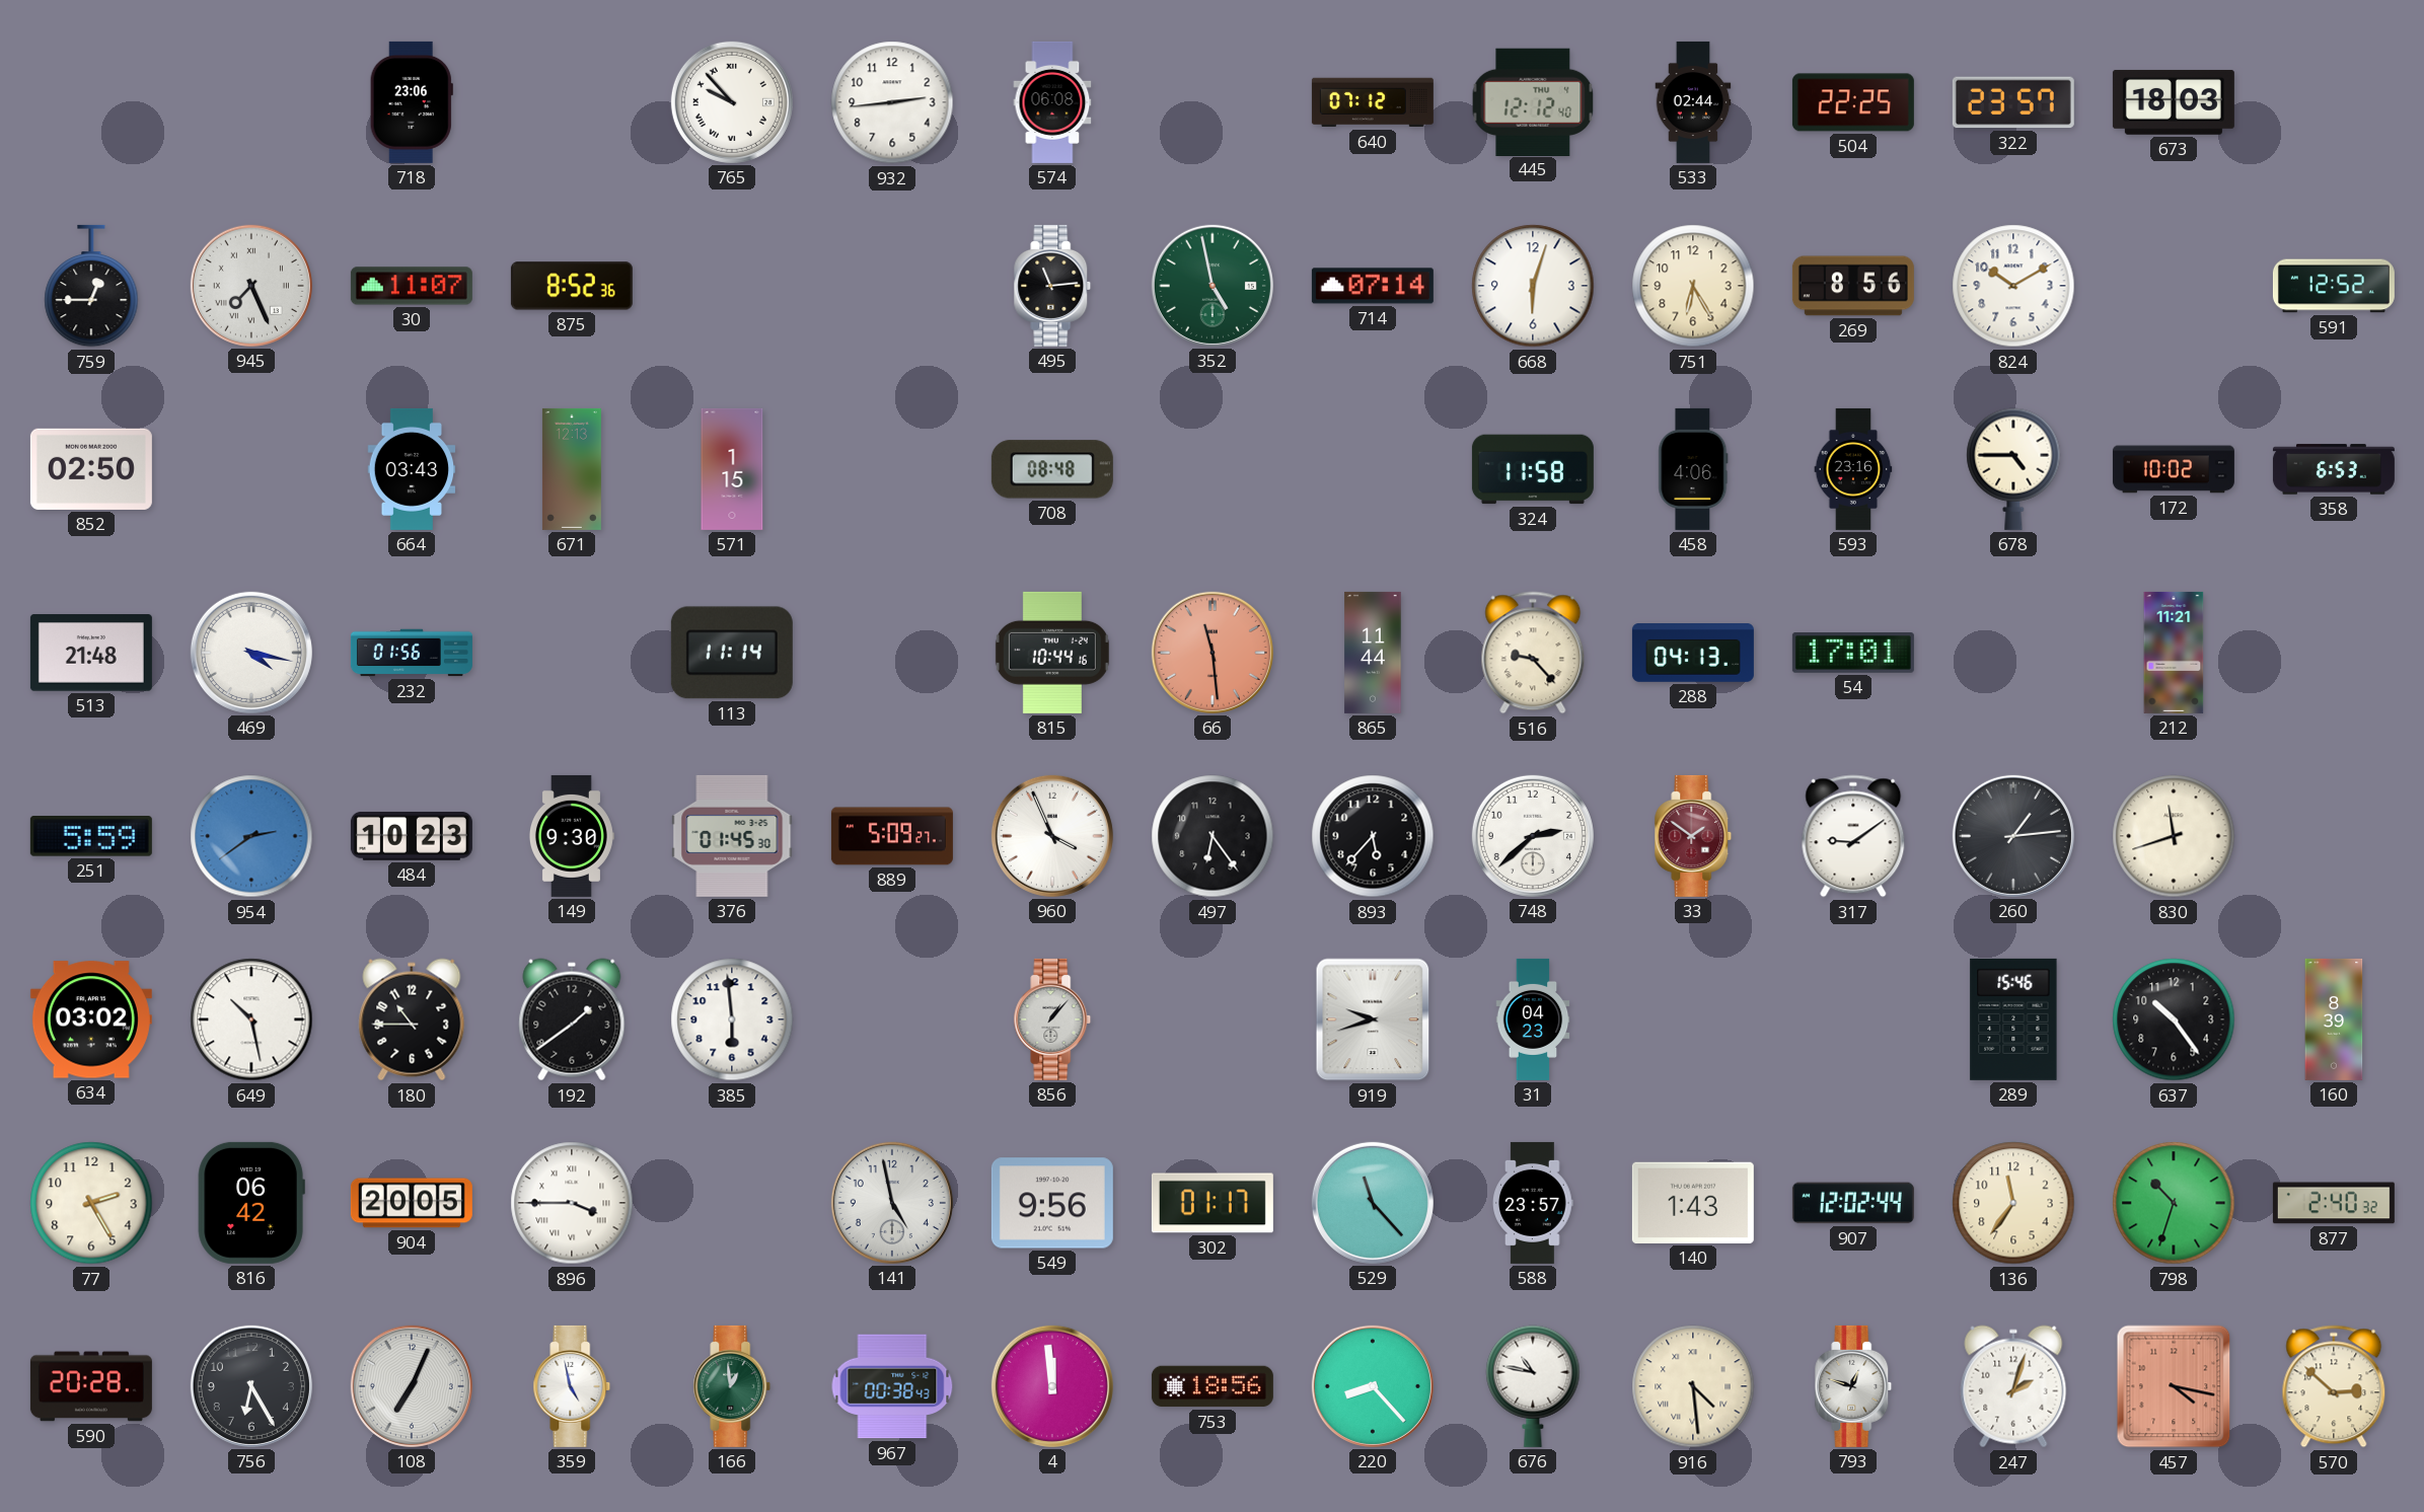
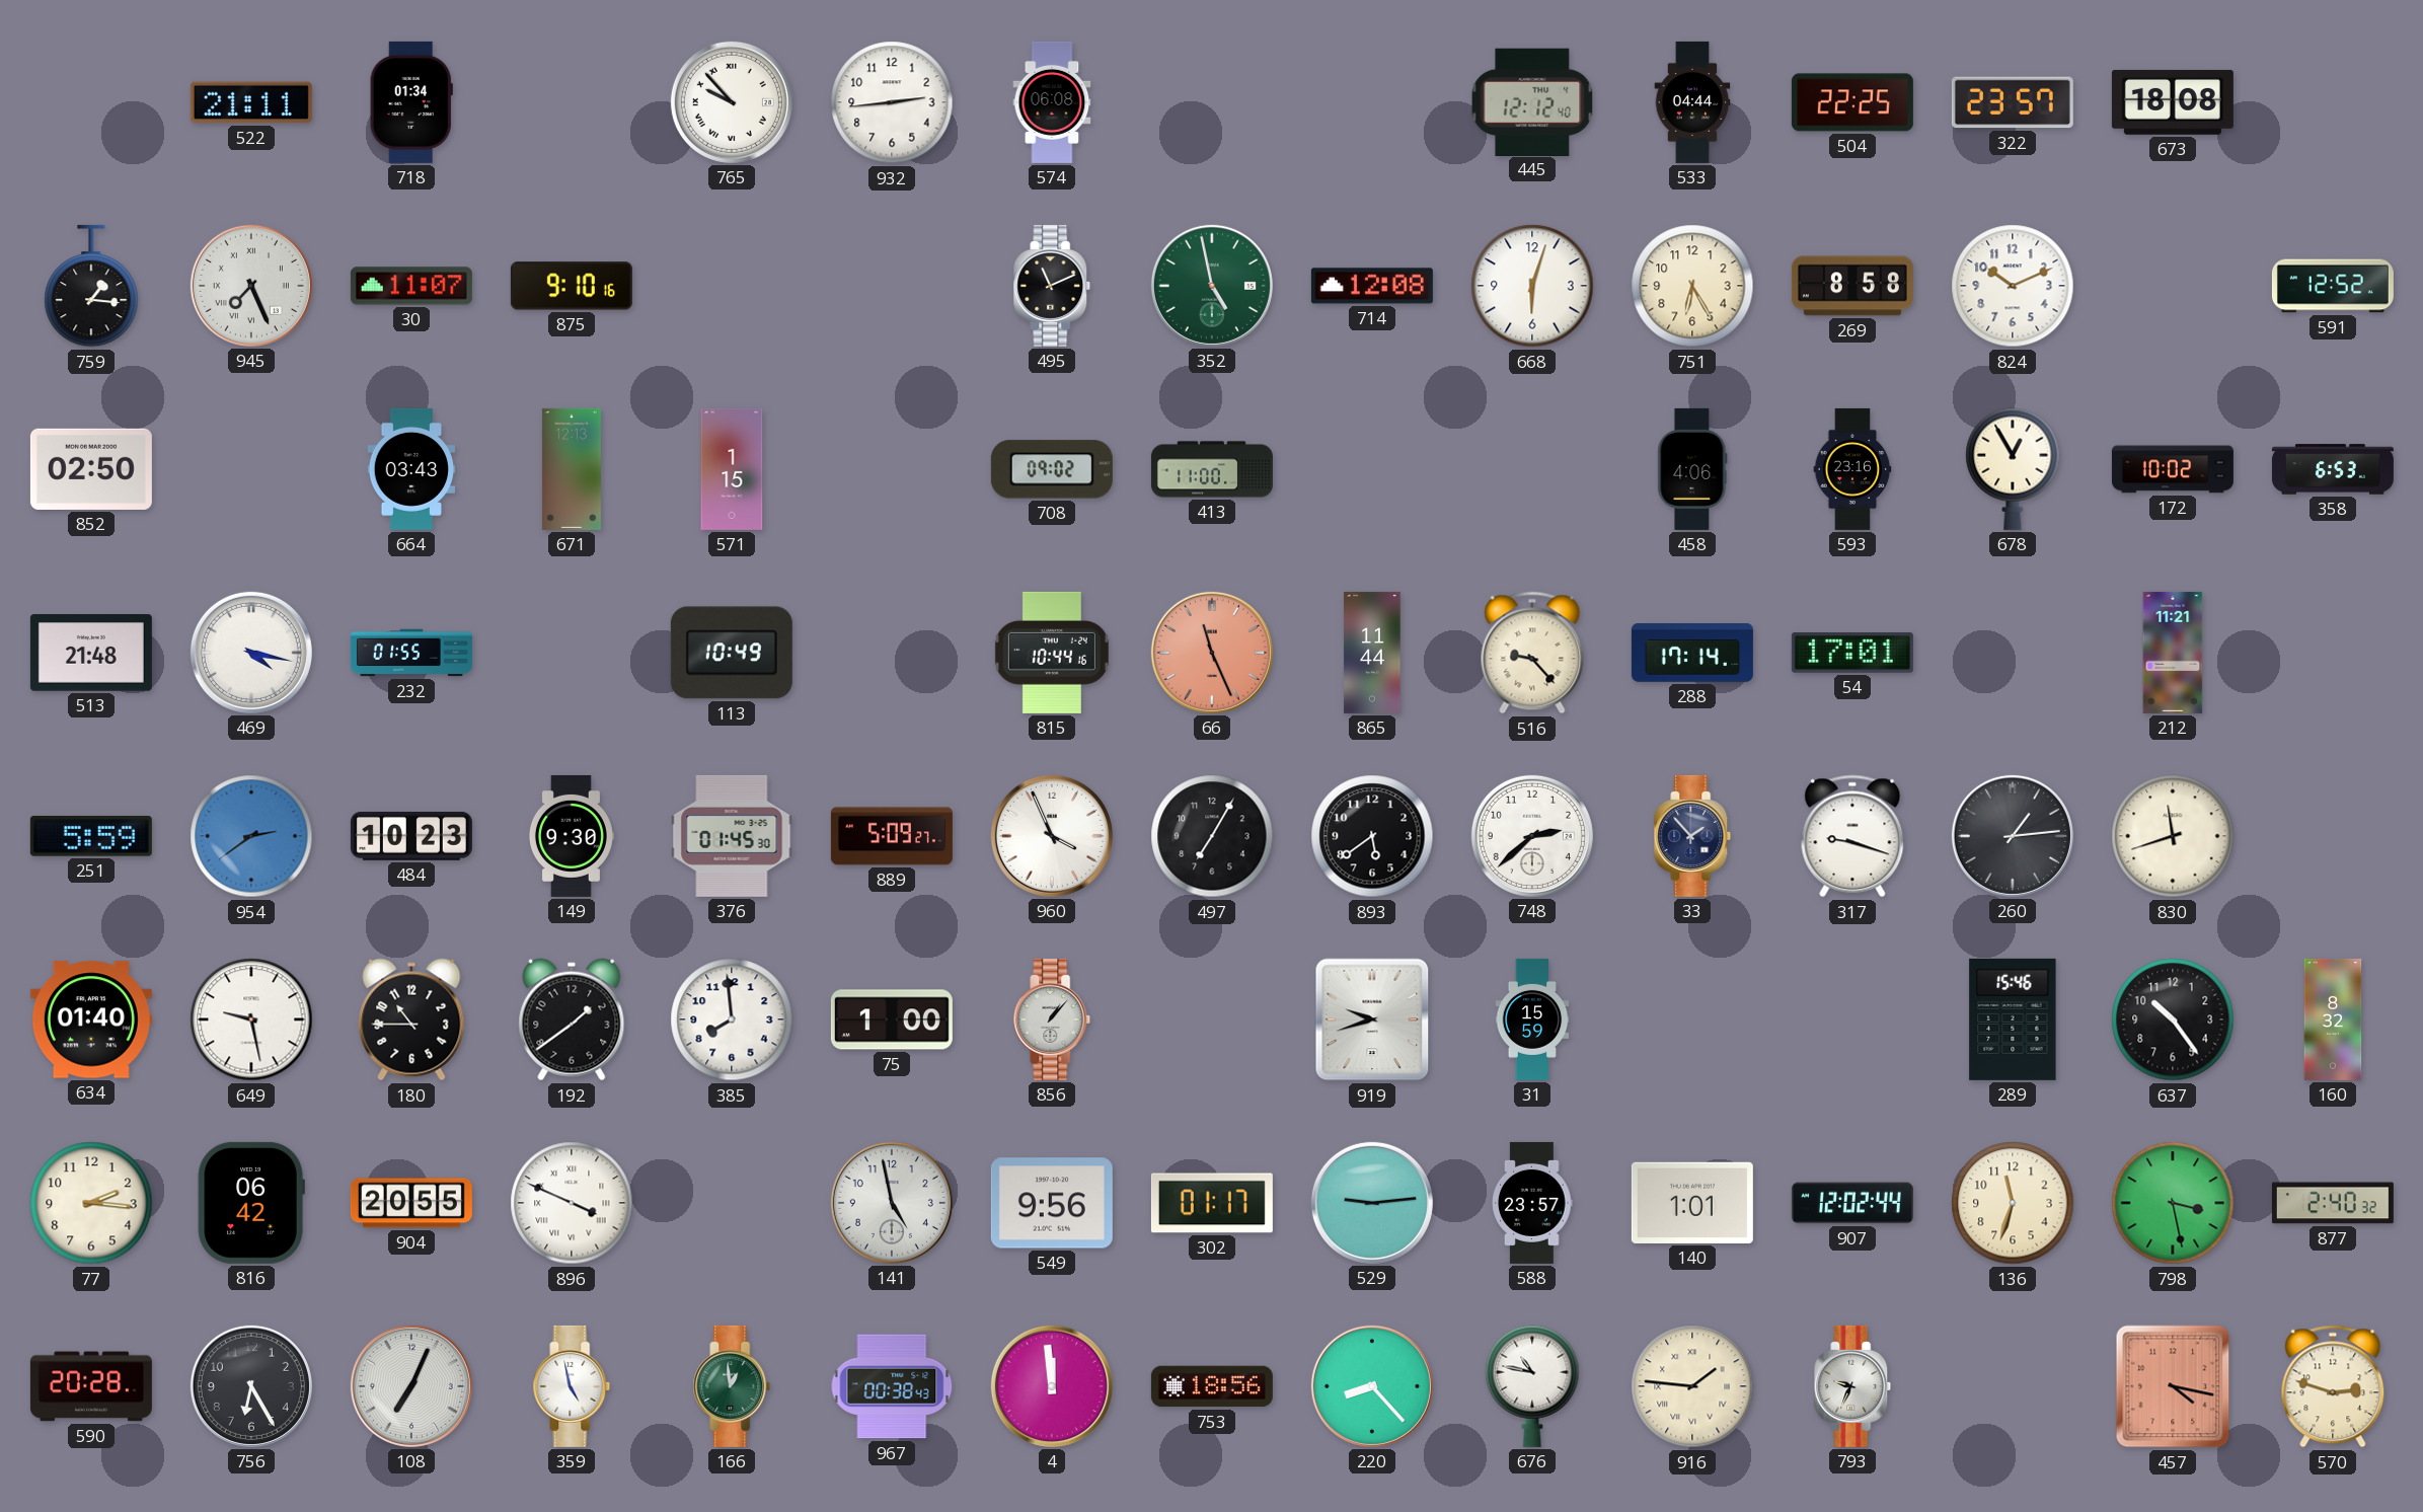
522: none -> 21:11
718: 23:06 -> 01:34
640: 07:12 -> none
533: 02:44 -> 04:44
673: 18:03 -> 18:08
759: 12:45 -> 1:16
875: 8:52 -> 9:10
495: 11:14 -> 11:11
714: 07:14 -> 12:08
269: 8:56 -> 8:58
824: 10:10 -> 10:11
708: 08:48 -> 09:02
413: none -> 11:00
324: 11:58 -> none
678: 4:45 -> 12:55
232: 01:56 -> 01:55
113: 11:14 -> 10:49
66: 11:29 -> 11:26
288: 04:13 -> 17:14
497: 6:24 -> 7:05
893: 5:37 -> 5:39
33: 1:51 -> 1:53
33 dial: burgundy -> navy
317: 9:09 -> 9:18
634: 03:02 -> 01:40
649: 10:28 -> 9:28
385: 5:59 -> 7:59
75: none -> 1:00
31: 04:23 -> 15:59
160: 8:39 -> 8:32
77: 2:25 -> 2:16
904: 20:05 -> 20:55
896: 3:45 -> 3:49
529: 11:23 -> 9:14
140: 1:43 -> 1:01
136: 11:36 -> 11:33
798: 10:33 -> 3:28
916: 4:29 -> 1:46
793: 12:48 -> 9:34
247: 2:03 -> none
570: 2:52 -> 2:48
